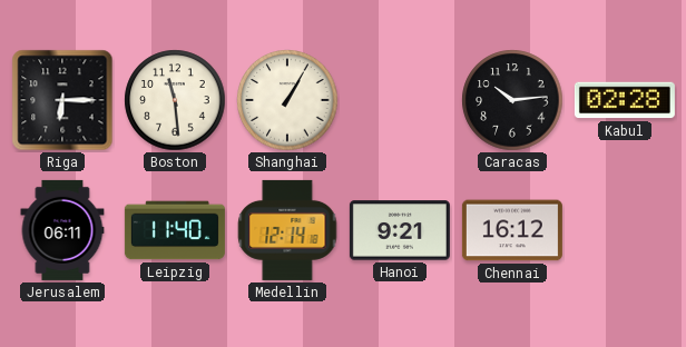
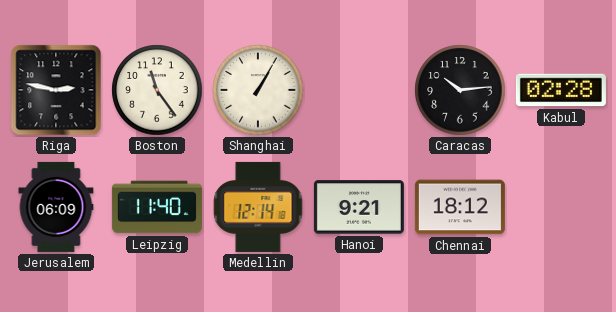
Riga: 6:15 -> 2:47
Boston: 11:29 -> 11:24
Jerusalem: 06:11 -> 06:09
Chennai: 16:12 -> 18:12
